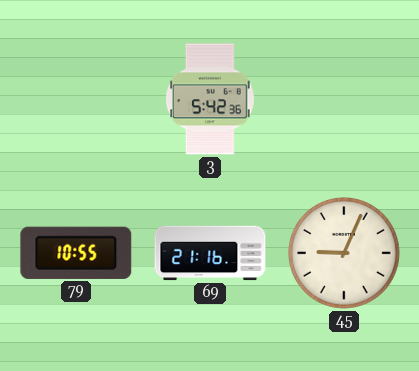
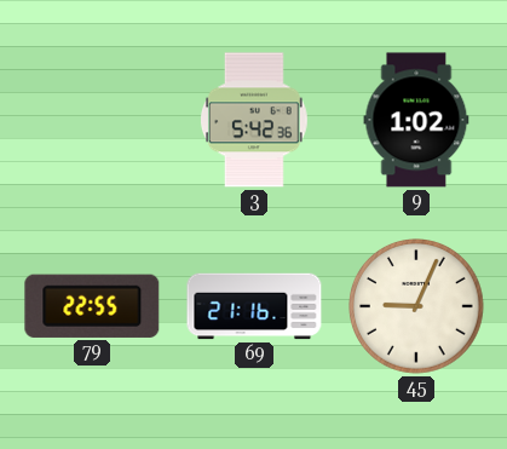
9: none -> 1:02
79: 10:55 -> 22:55
